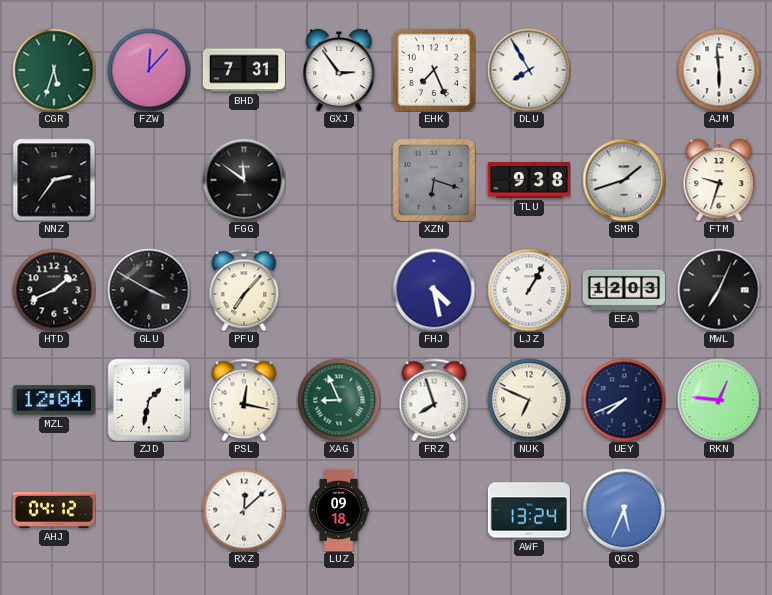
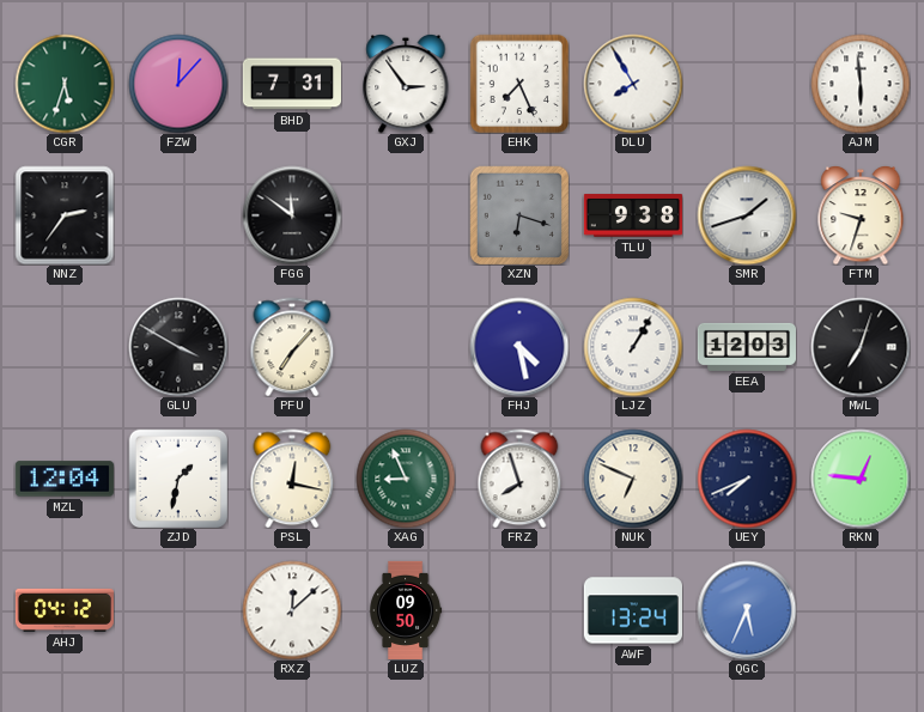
HTD: 1:41 -> none
MWL: 7:04 -> 7:03
LUZ: 09:18 -> 09:50
